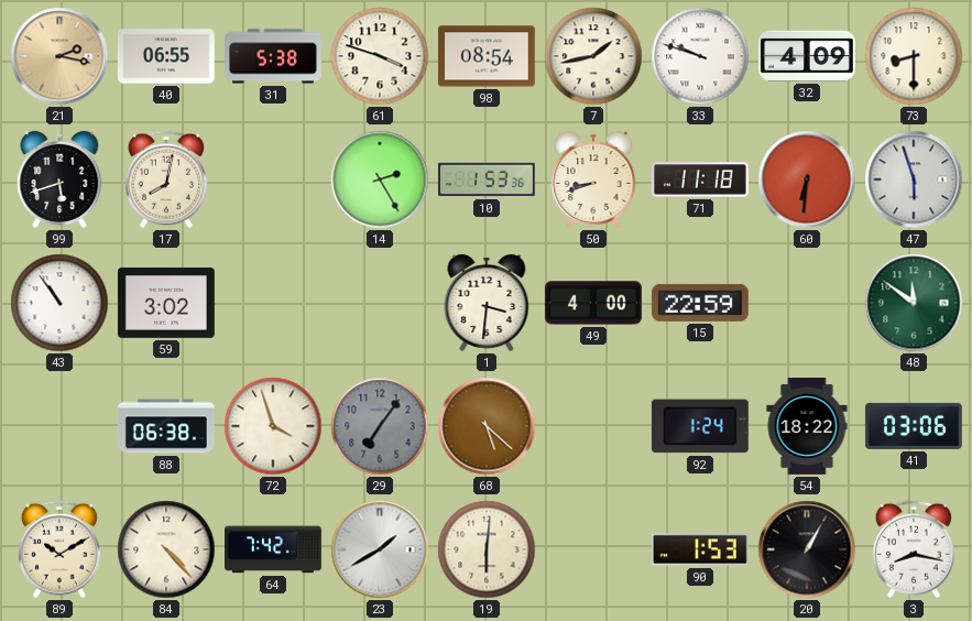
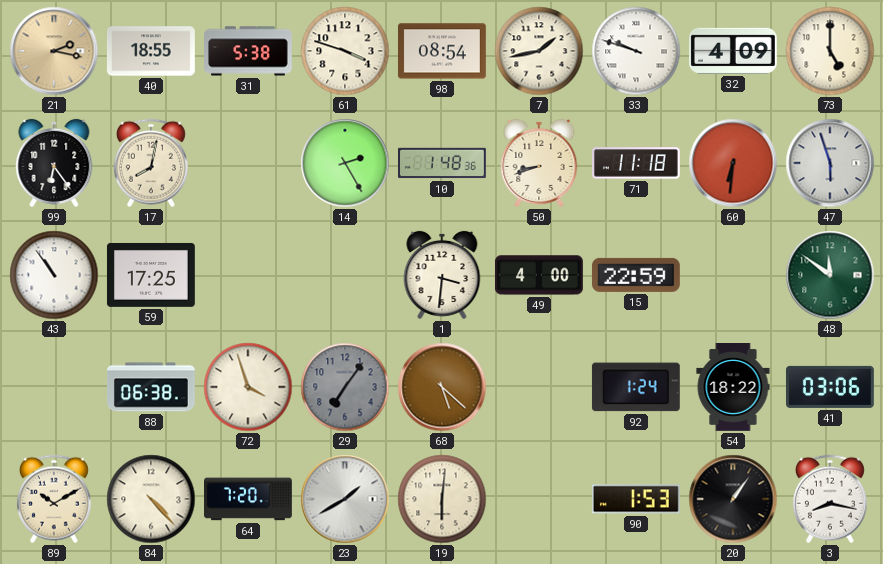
40: 06:55 -> 18:55
73: 8:30 -> 5:00
99: 5:42 -> 6:24
10: 1:53 -> 1:48
59: 3:02 -> 17:25
64: 7:42 -> 7:20
20: 1:05 -> 1:06
